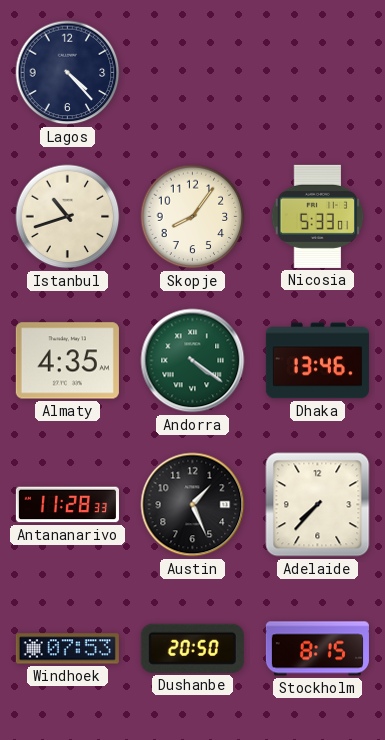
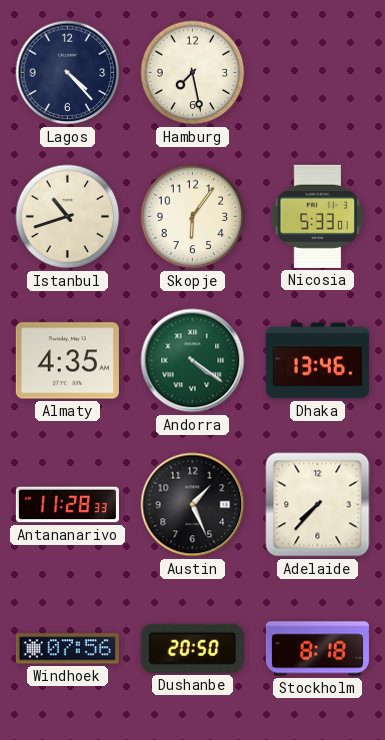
Hamburg: none -> 7:28
Skopje: 8:06 -> 6:06
Windhoek: 07:53 -> 07:56
Stockholm: 8:15 -> 8:18
